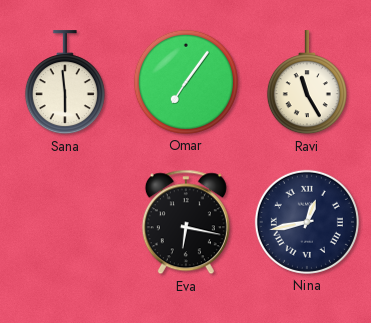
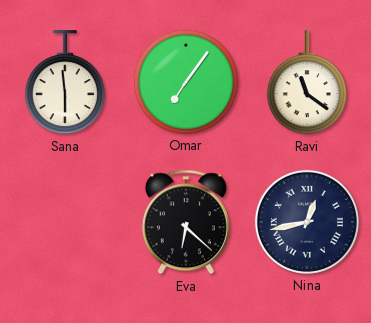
Ravi: 11:25 -> 11:21
Eva: 6:17 -> 6:22
